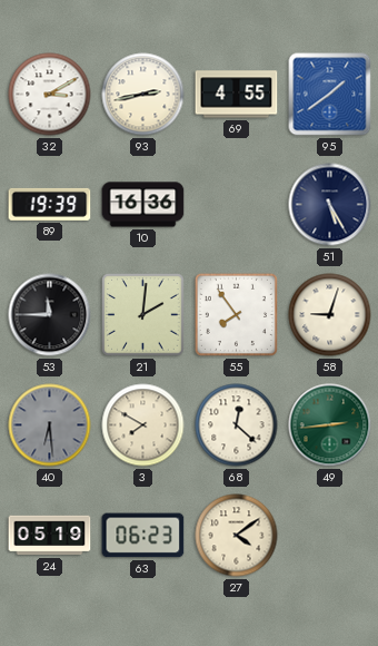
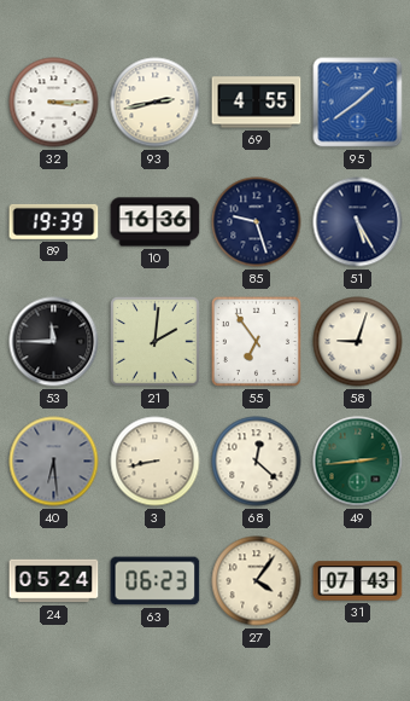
32: 3:10 -> 3:15
85: none -> 9:27
55: 7:54 -> 6:54
3: 7:50 -> 8:43
24: 05:19 -> 05:24
27: 4:09 -> 4:06
31: none -> 07:43
